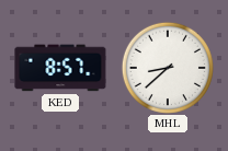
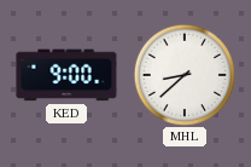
KED: 8:57 -> 9:00
